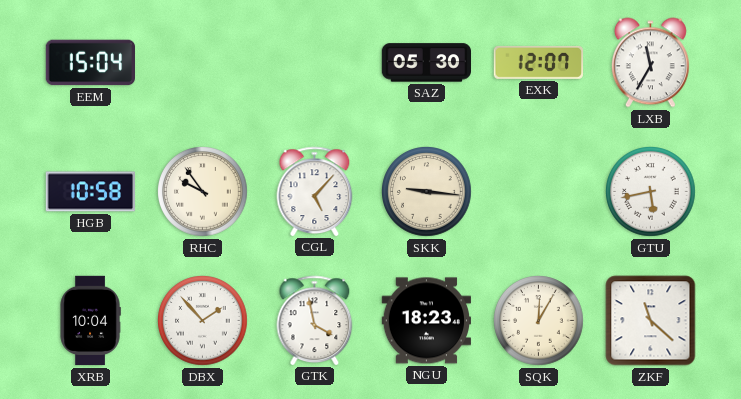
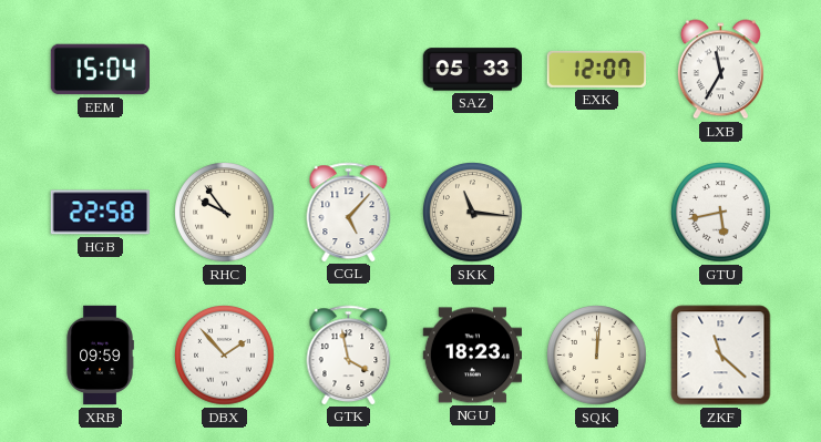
SAZ: 05:30 -> 05:33
HGB: 10:58 -> 22:58
SKK: 9:16 -> 11:16
XRB: 10:04 -> 09:59
SQK: 12:05 -> 12:01
